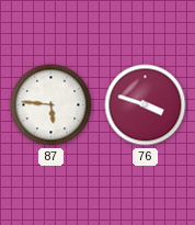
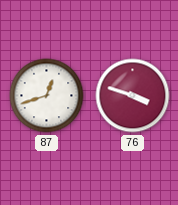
87: 5:46 -> 12:42
